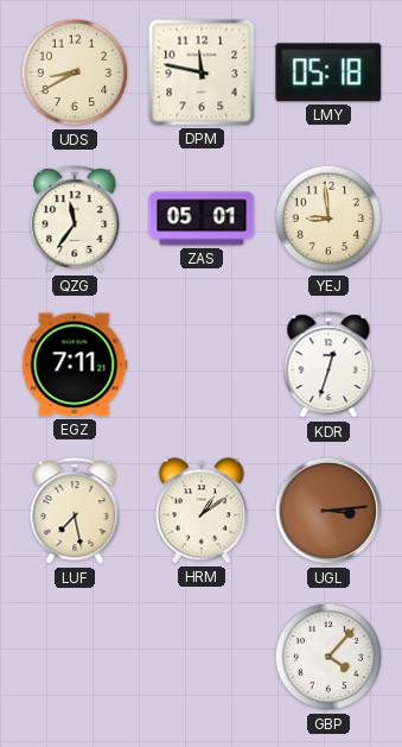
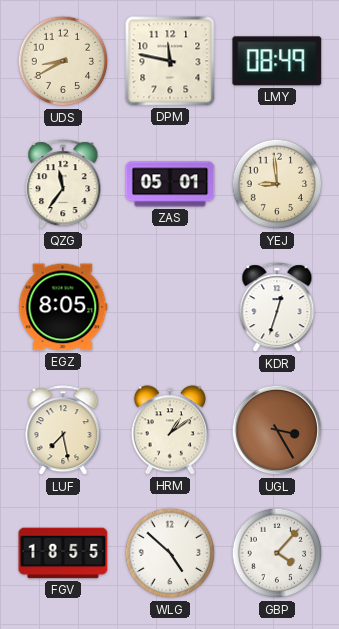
LMY: 05:18 -> 08:49
EGZ: 7:11 -> 8:05
UGL: 3:14 -> 3:25
FGV: none -> 18:55
WLG: none -> 4:52
